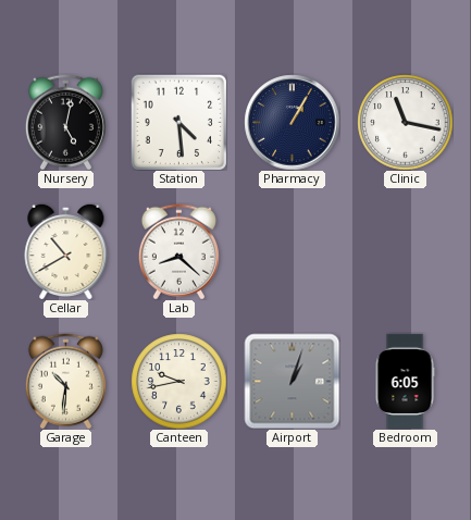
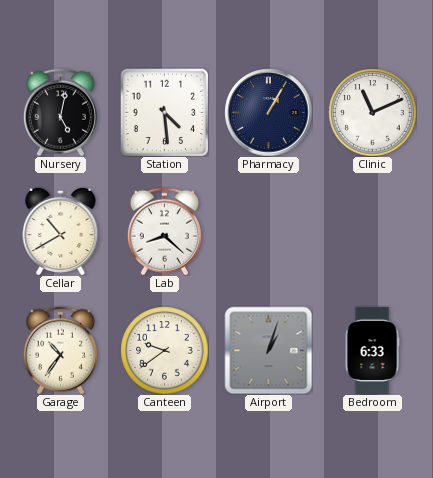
Clinic: 11:17 -> 11:11
Garage: 10:31 -> 10:36
Canteen: 9:43 -> 9:39
Bedroom: 6:05 -> 6:33
